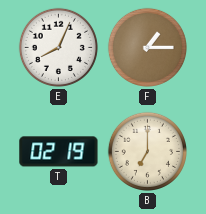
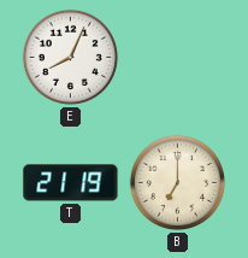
F: 1:15 -> none
T: 02:19 -> 21:19
